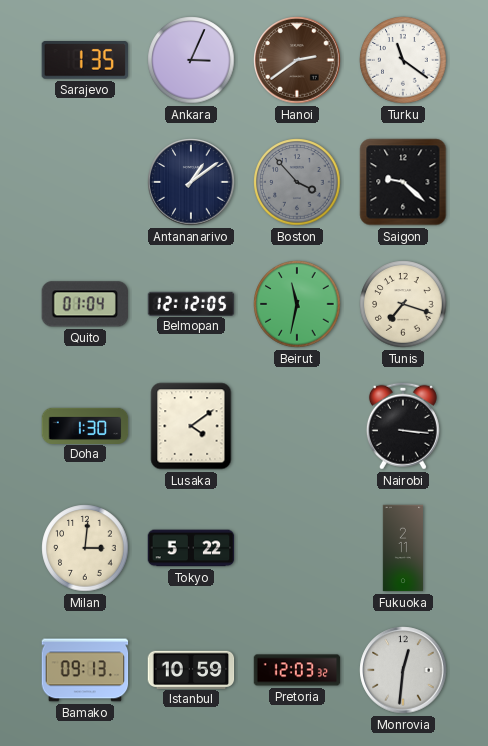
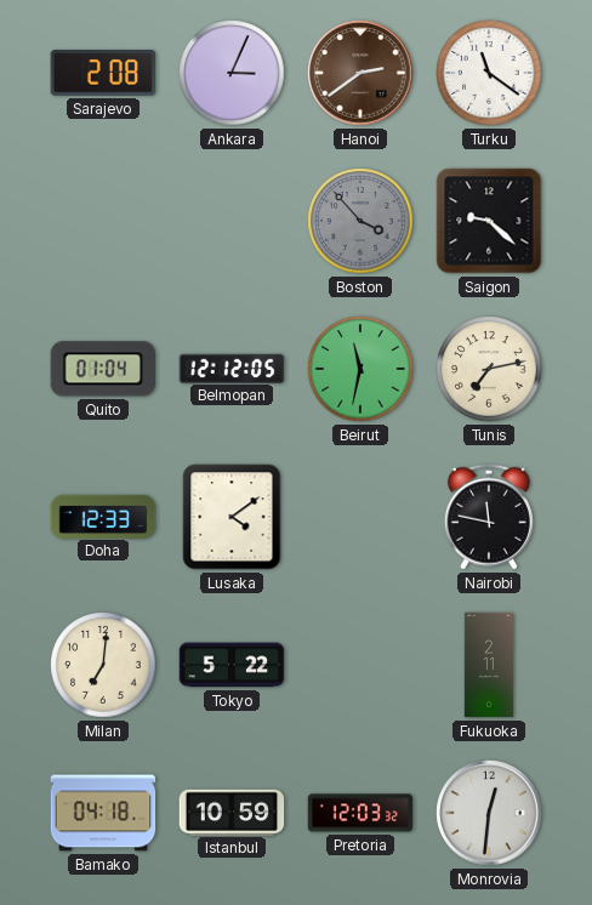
Sarajevo: 1:35 -> 2:08
Antananarivo: 1:09 -> none
Tunis: 7:18 -> 7:13
Doha: 1:30 -> 12:33
Nairobi: 3:16 -> 11:47
Milan: 3:01 -> 7:01
Bamako: 09:13 -> 04:18
